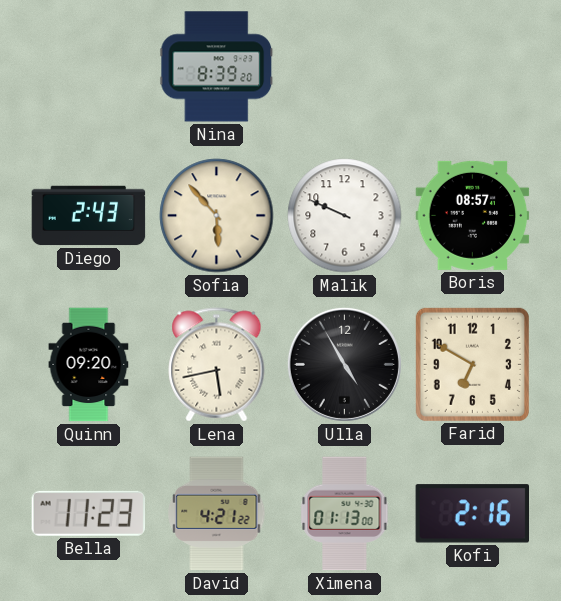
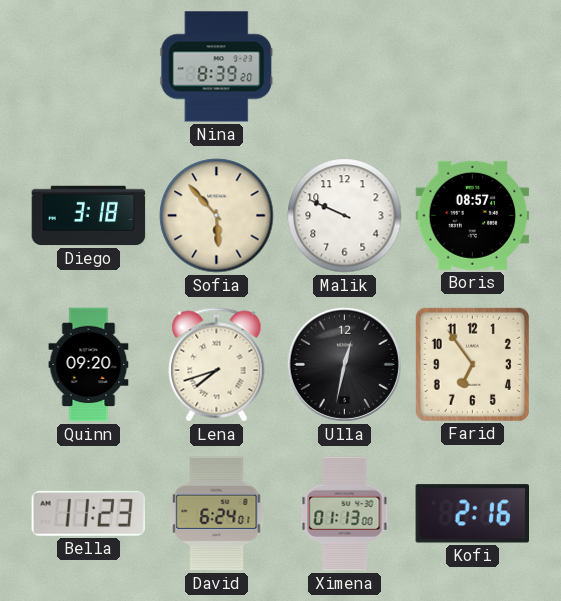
Diego: 2:43 -> 3:18
Lena: 5:43 -> 7:42
Ulla: 4:55 -> 12:32
Farid: 6:50 -> 6:54
David: 4:21 -> 6:24
